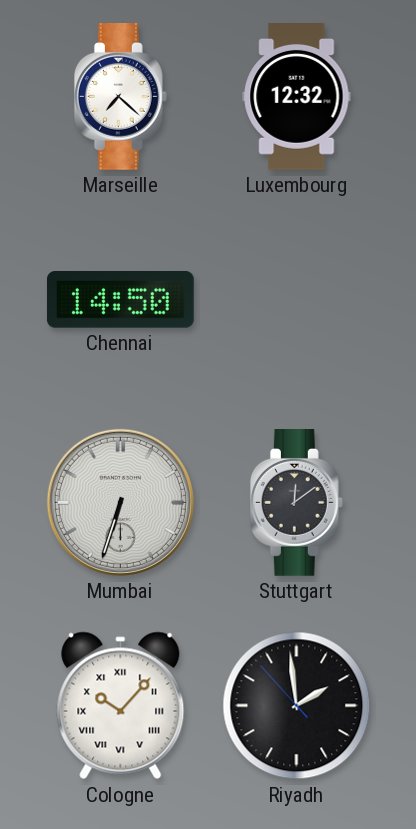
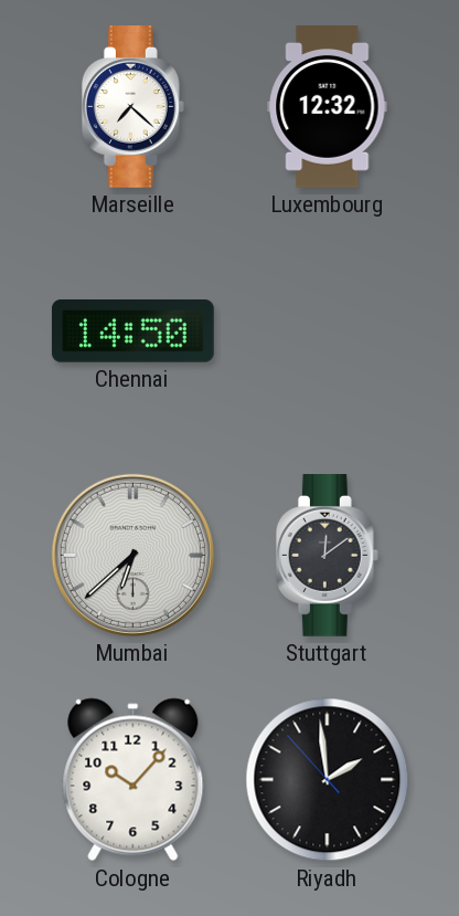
Mumbai: 6:33 -> 6:38
Cologne numerals: Roman -> Arabic
